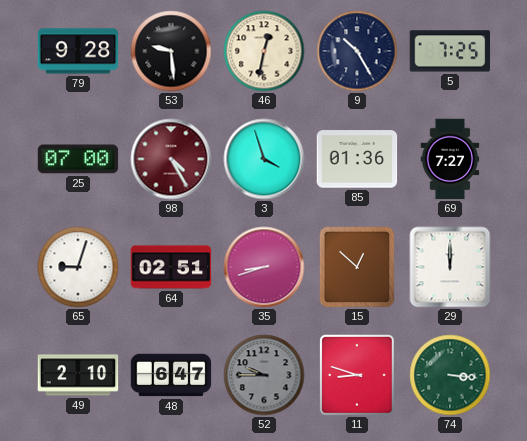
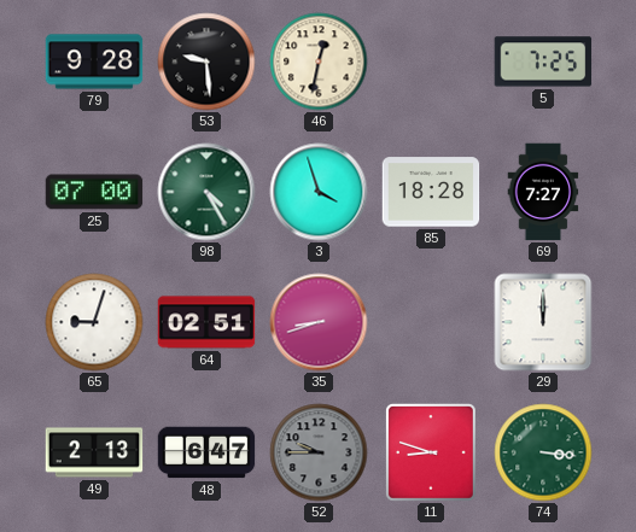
9: 10:25 -> none
98 dial: burgundy -> green
85: 01:36 -> 18:28
15: 12:52 -> none
49: 2:10 -> 2:13
